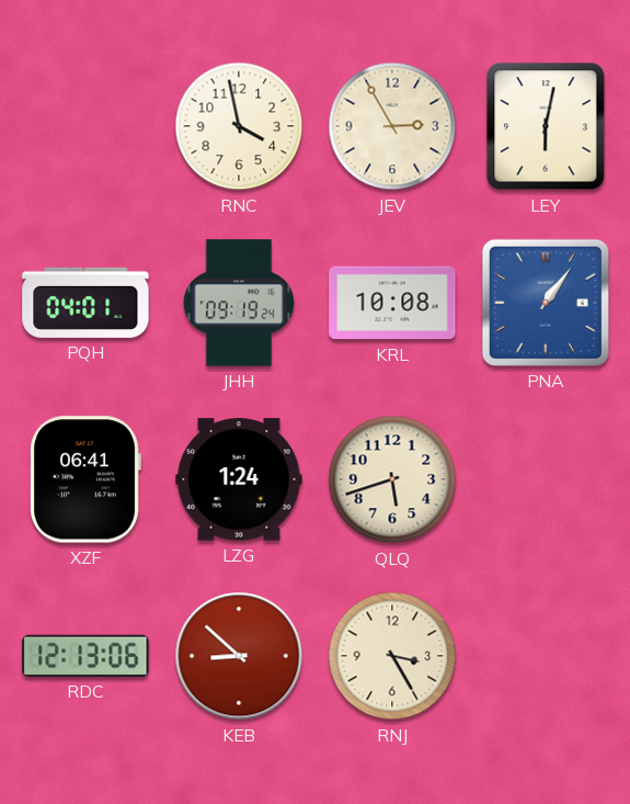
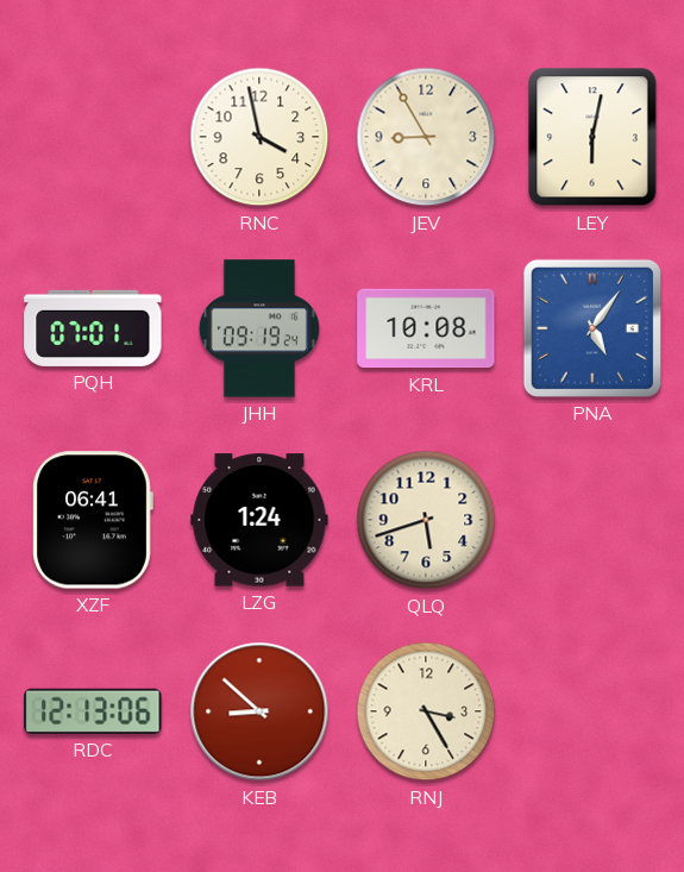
JEV: 2:55 -> 8:55
PQH: 04:01 -> 07:01
PNA: 1:06 -> 5:06
